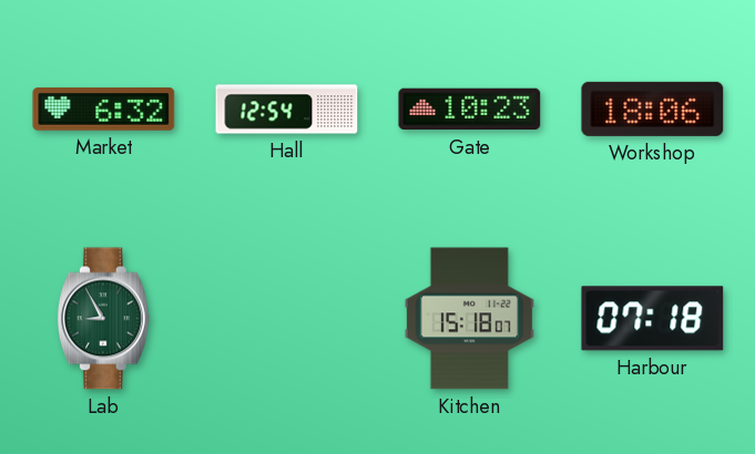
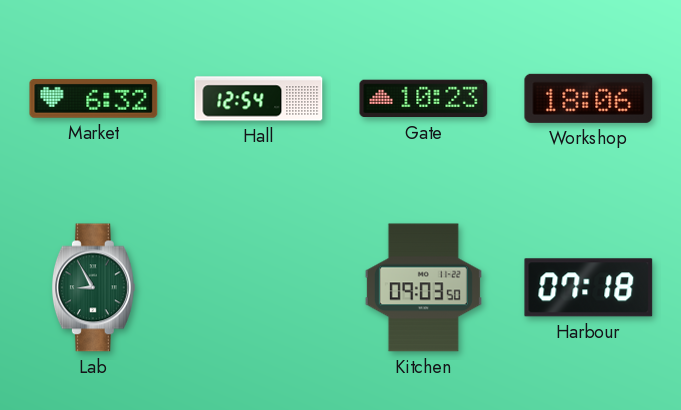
Kitchen: 15:18 -> 09:03
